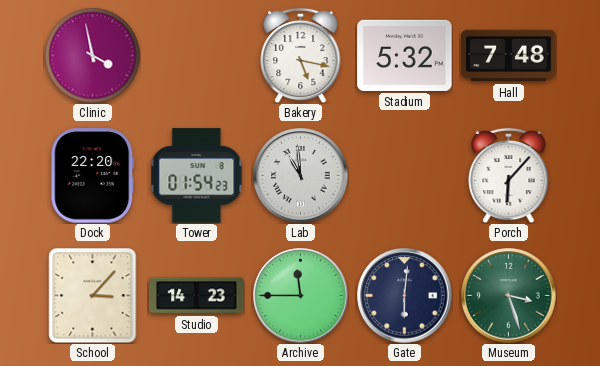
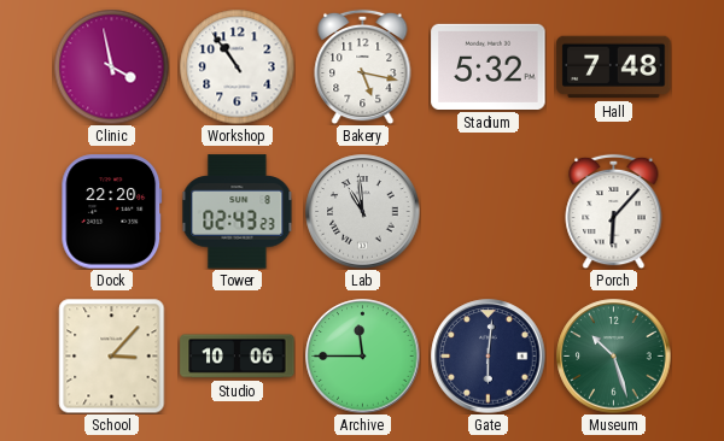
Workshop: none -> 10:54
Tower: 01:54 -> 02:43
Studio: 14:23 -> 10:06
Museum: 3:27 -> 10:27
